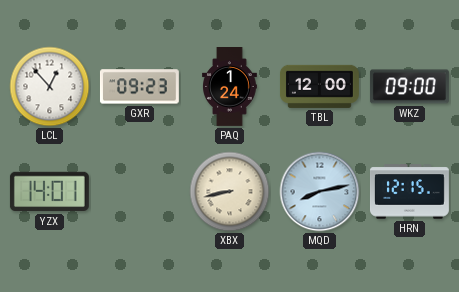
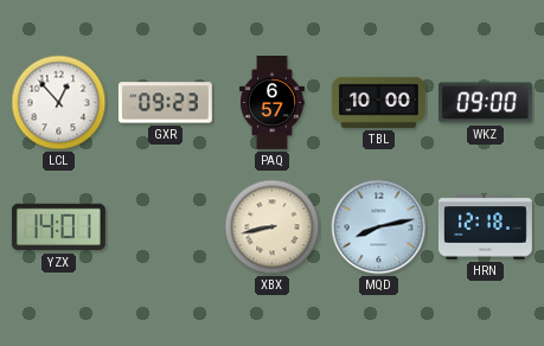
PAQ: 1:24 -> 6:57
TBL: 12:00 -> 10:00
HRN: 12:15 -> 12:18
